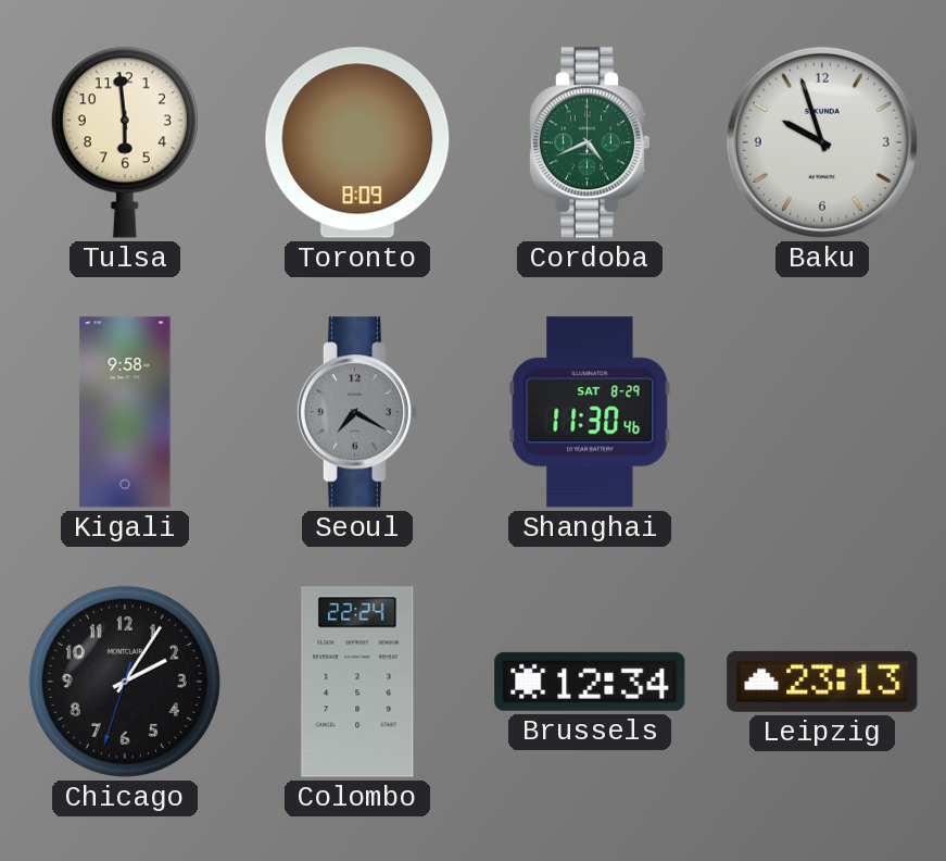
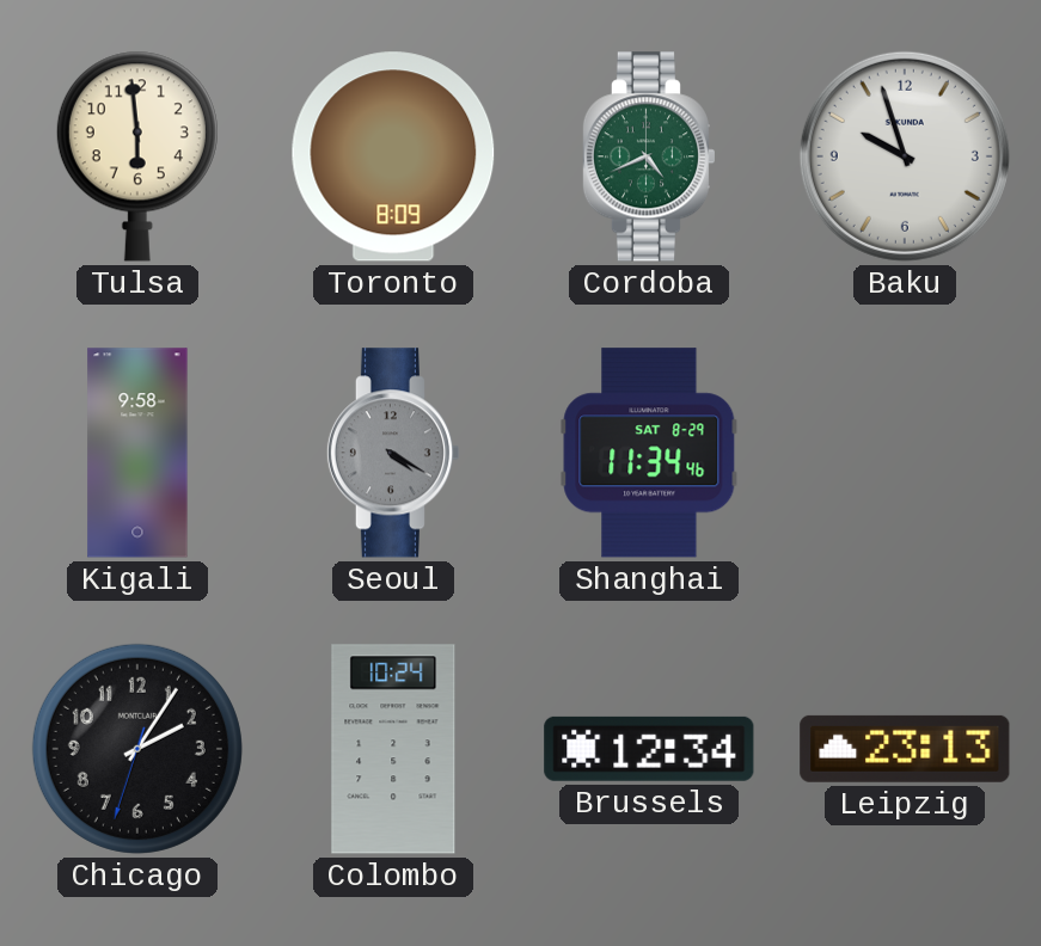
Seoul: 7:20 -> 4:20
Shanghai: 11:30 -> 11:34
Colombo: 22:24 -> 10:24
